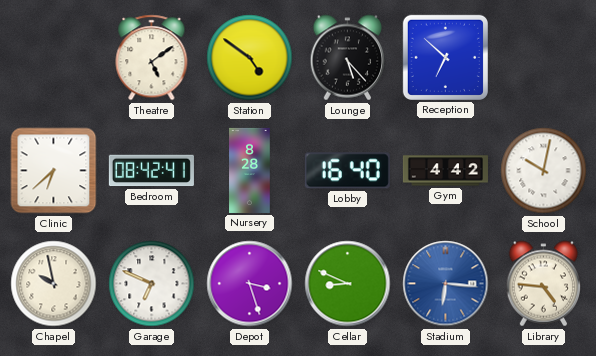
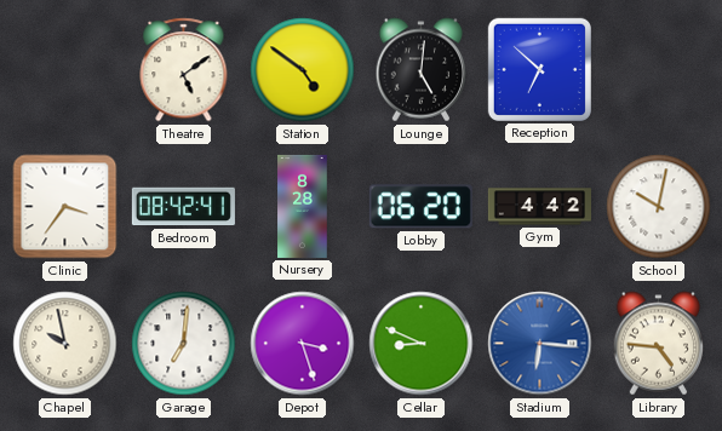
Lounge: 5:23 -> 5:01
Clinic: 6:38 -> 3:36
Lobby: 16:40 -> 06:20
Garage: 6:49 -> 7:01
